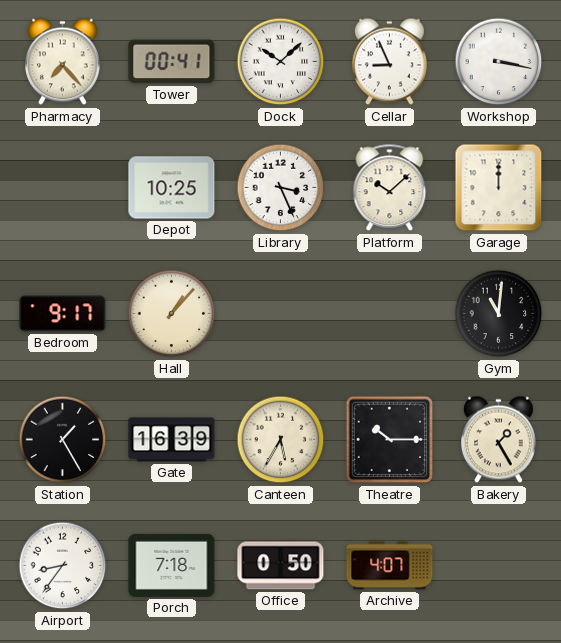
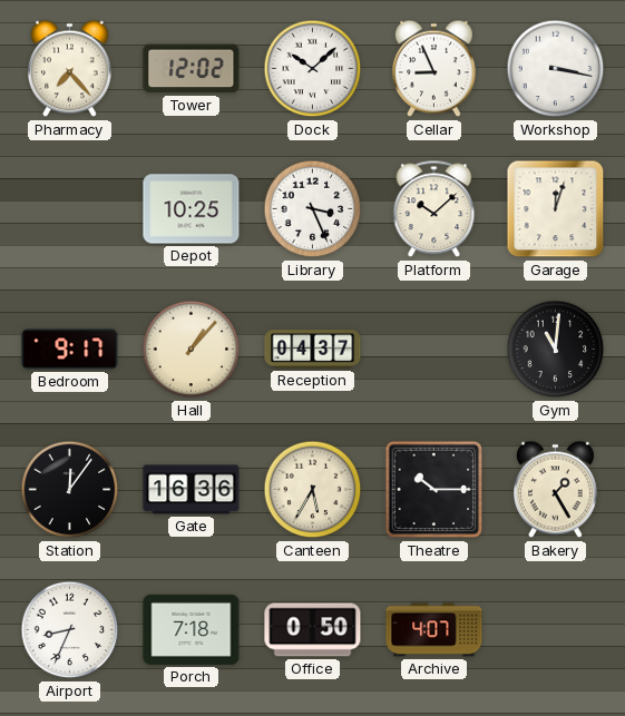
Tower: 00:41 -> 12:02
Garage: 12:00 -> 12:03
Reception: none -> 04:37
Station: 1:25 -> 12:06
Gate: 16:39 -> 16:36
Airport: 8:36 -> 8:34
